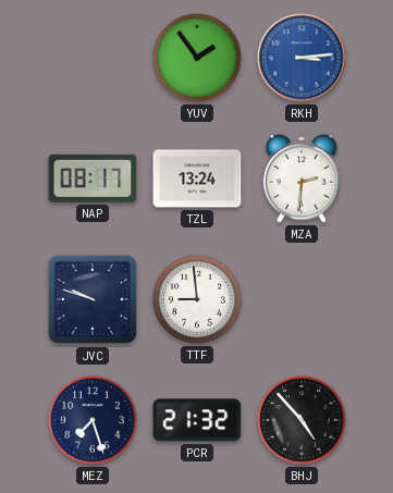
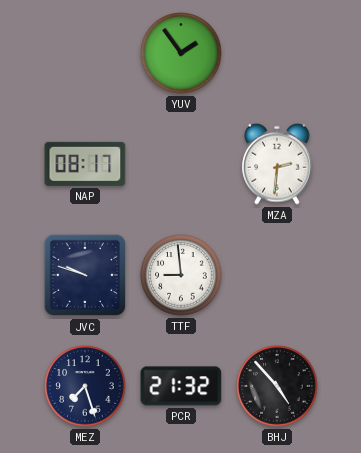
RKH: 3:14 -> none
TZL: 13:24 -> none
